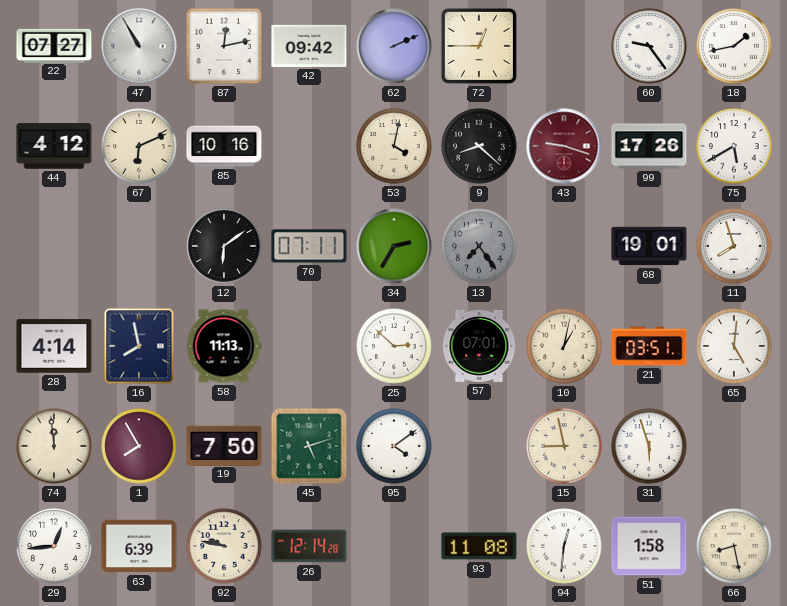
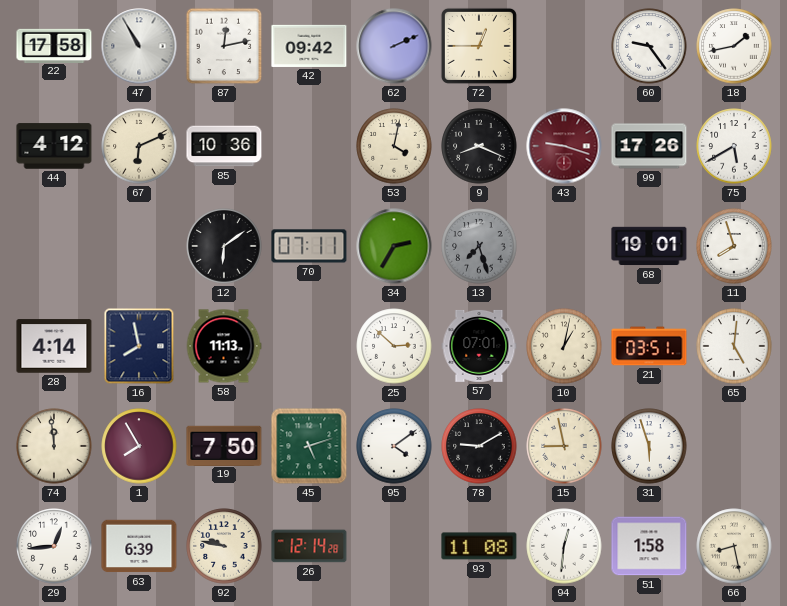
22: 07:27 -> 17:58
85: 10:16 -> 10:36
9: 8:22 -> 8:19
13: 7:24 -> 7:27
78: none -> 9:10
